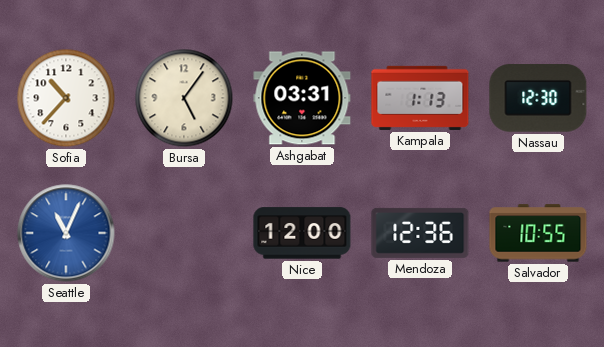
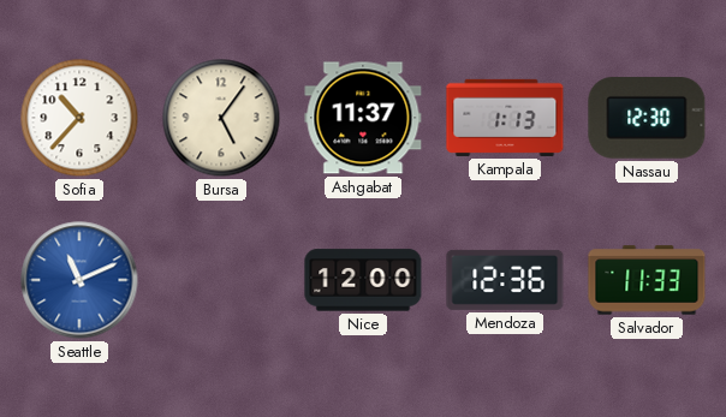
Ashgabat: 03:31 -> 11:37
Seattle: 11:04 -> 11:11
Salvador: 10:55 -> 11:33
